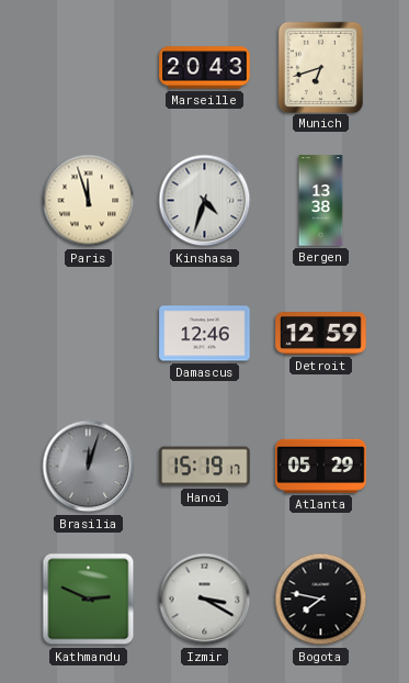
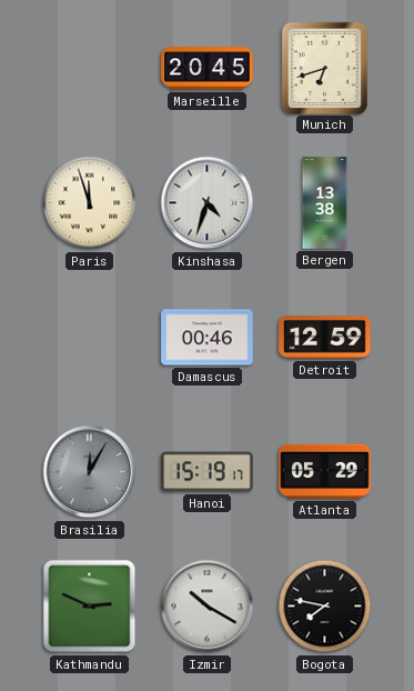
Marseille: 20:43 -> 20:45
Damascus: 12:46 -> 00:46
Brasilia: 12:03 -> 12:05
Izmir: 3:20 -> 10:20
